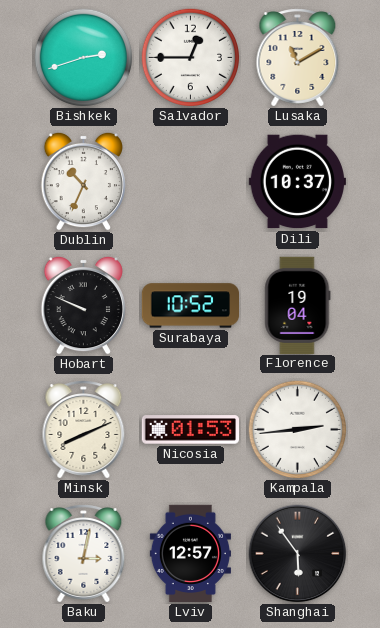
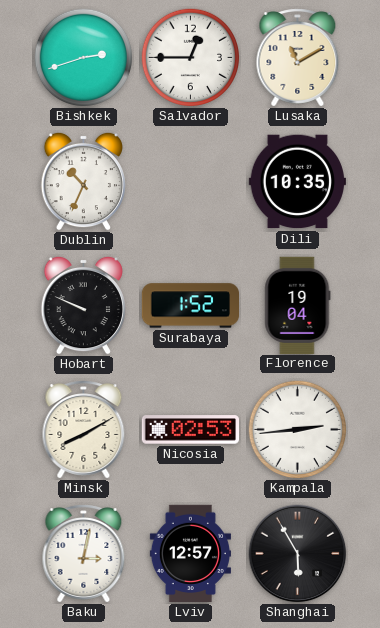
Dili: 10:37 -> 10:35
Surabaya: 10:52 -> 1:52
Minsk: 8:11 -> 8:10
Nicosia: 01:53 -> 02:53
Shanghai: 5:54 -> 5:55
